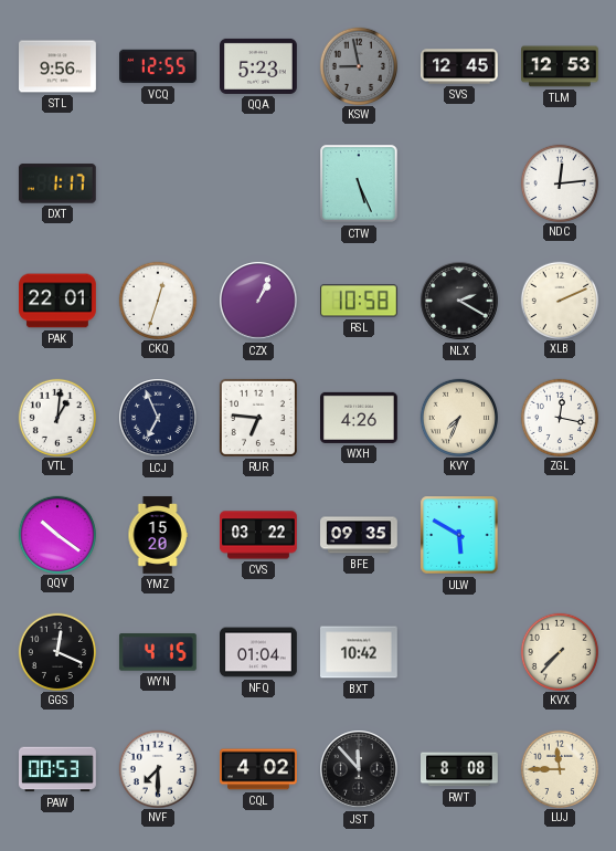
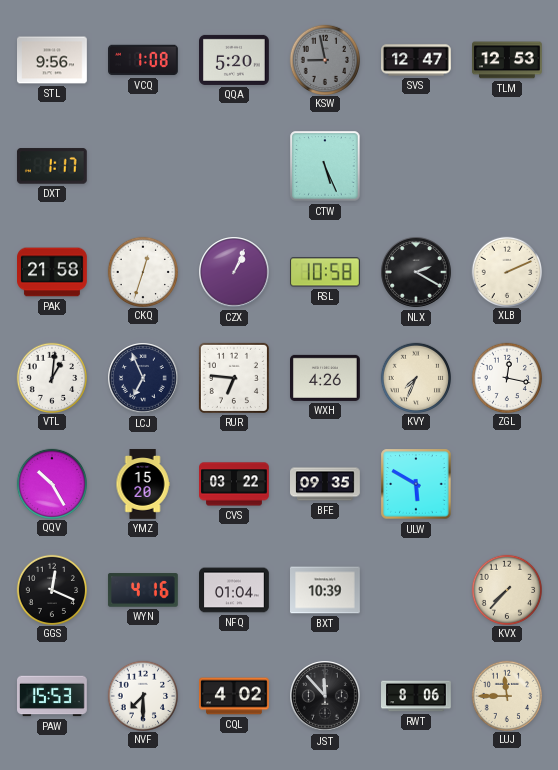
VCQ: 12:55 -> 1:08
QQA: 5:23 -> 5:20
SVS: 12:45 -> 12:47
NDC: 12:14 -> none
PAK: 22:01 -> 21:58
QQV: 10:21 -> 10:25
WYN: 4:15 -> 4:16
BXT: 10:42 -> 10:39
PAW: 00:53 -> 15:53
RWT: 8:08 -> 8:06
